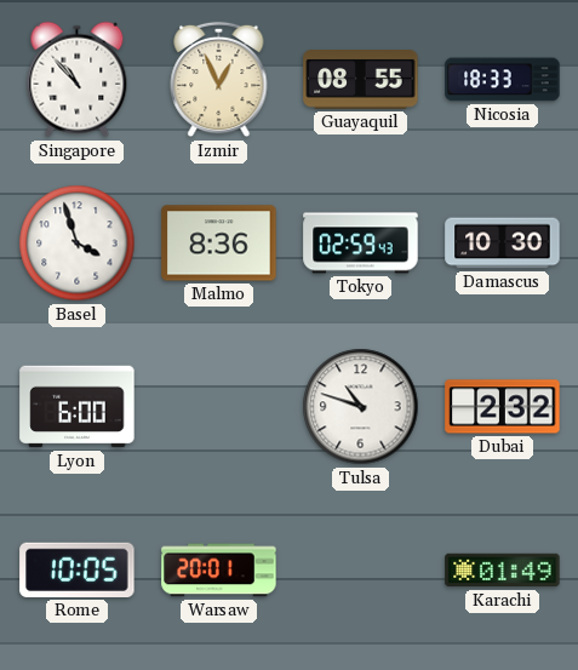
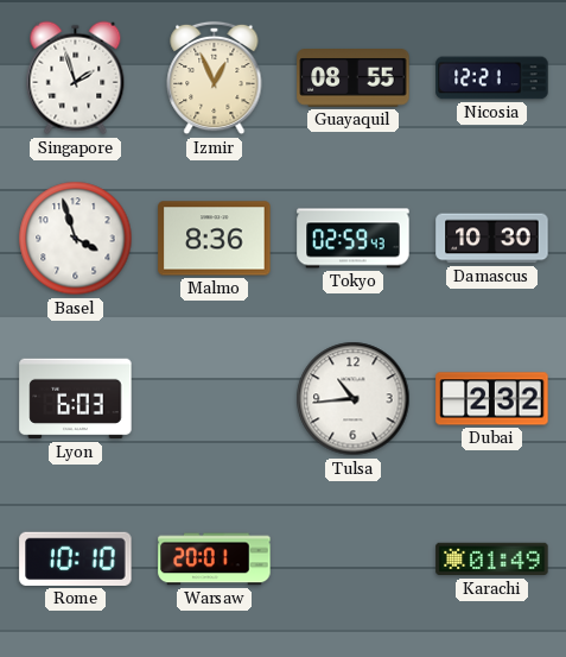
Singapore: 10:53 -> 1:57
Nicosia: 18:33 -> 12:21
Lyon: 6:00 -> 6:03
Tulsa: 10:48 -> 10:44
Rome: 10:05 -> 10:10
